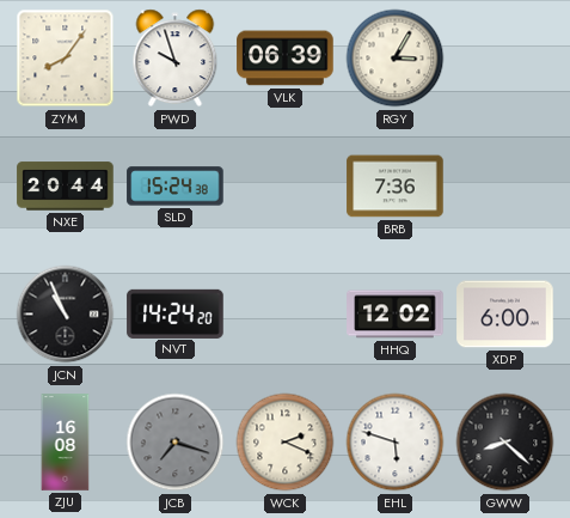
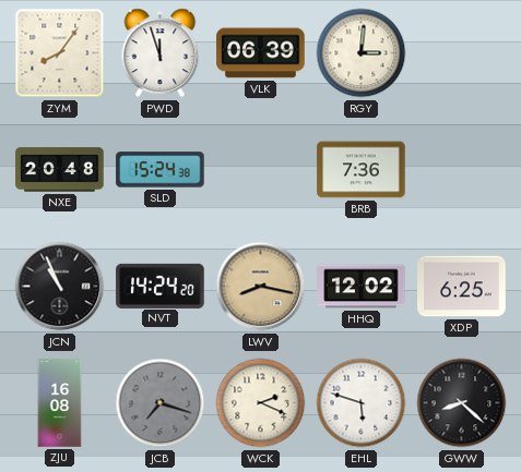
PWD: 9:57 -> 11:57
RGY: 3:05 -> 3:01
NXE: 20:44 -> 20:48
LWV: none -> 8:17
XDP: 6:00 -> 6:25
